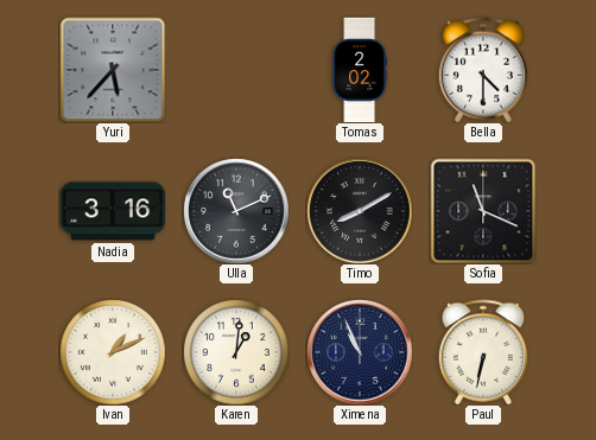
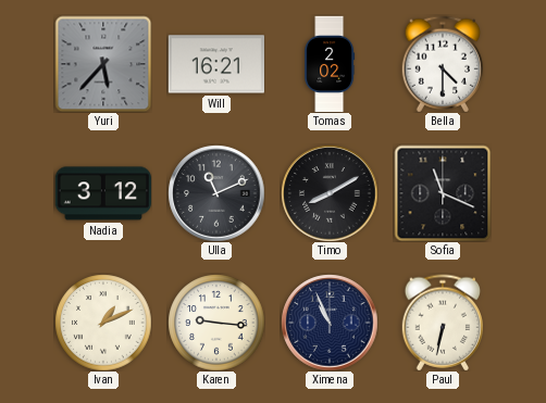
Will: none -> 16:21
Nadia: 3:16 -> 3:12
Karen: 1:01 -> 9:16
